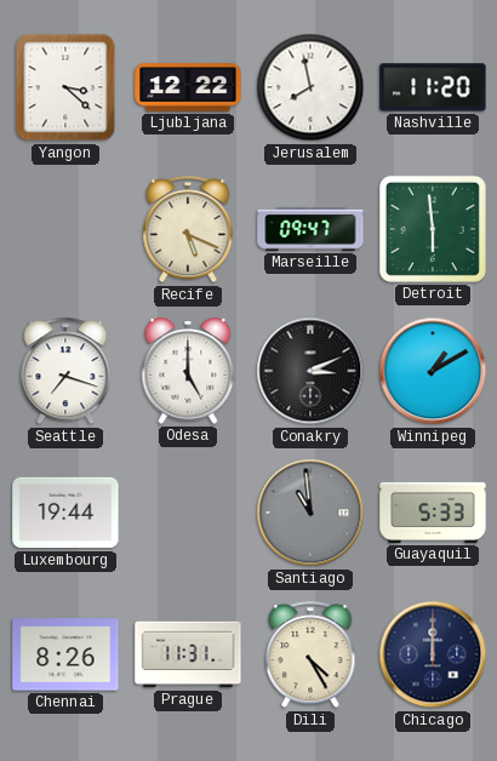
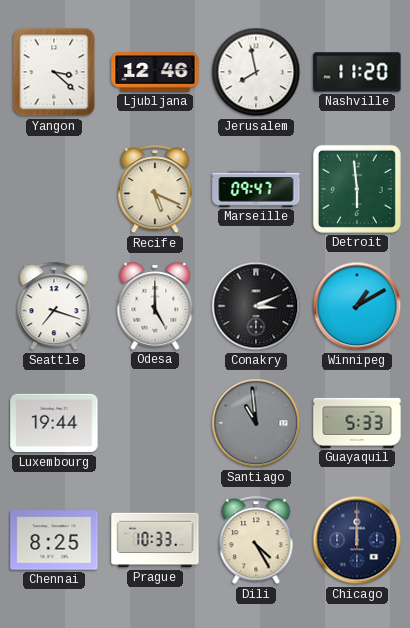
Ljubljana: 12:22 -> 12:46
Chennai: 8:26 -> 8:25
Prague: 11:31 -> 10:33
